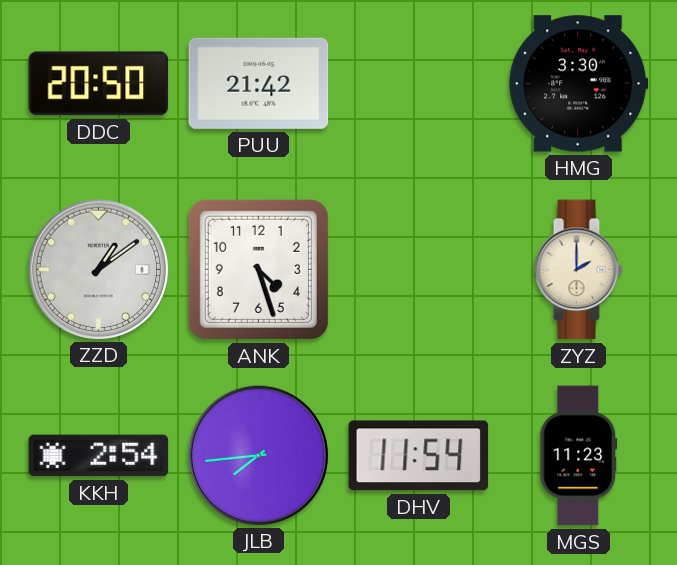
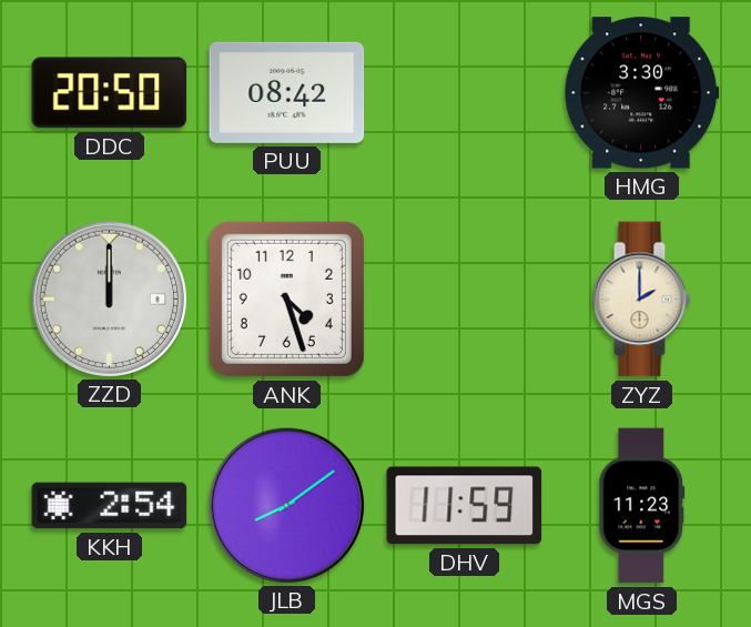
PUU: 21:42 -> 08:42
ZZD: 1:09 -> 12:00
JLB: 7:44 -> 8:09
DHV: 11:54 -> 11:59
